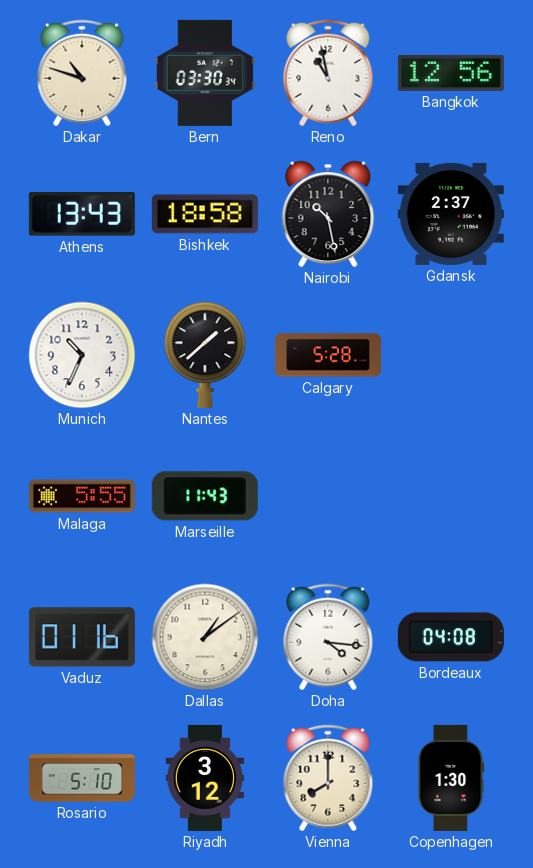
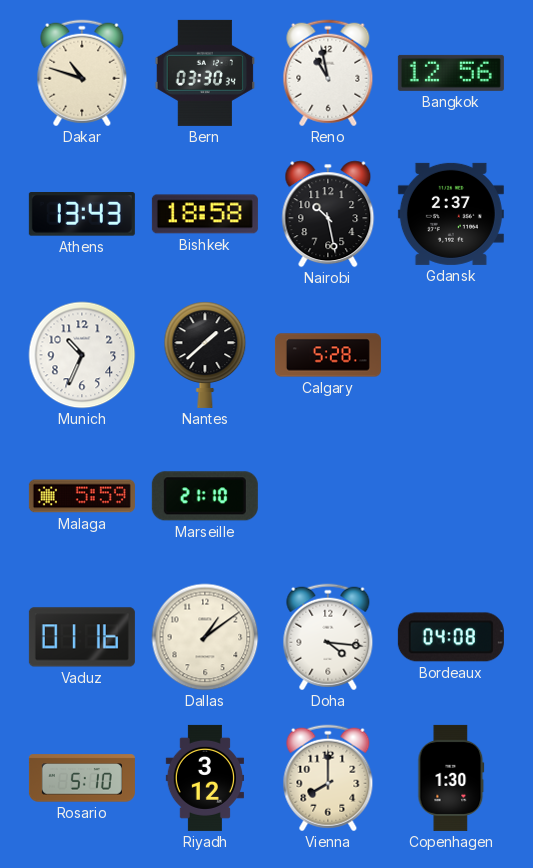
Malaga: 5:55 -> 5:59
Marseille: 11:43 -> 21:10
